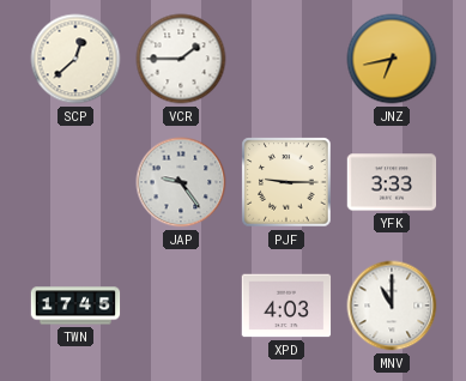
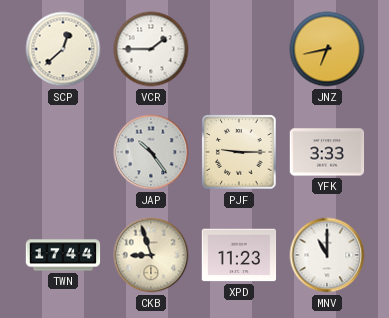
JAP: 9:24 -> 10:24
TWN: 17:45 -> 17:44
CKB: none -> 8:57
XPD: 4:03 -> 11:23
